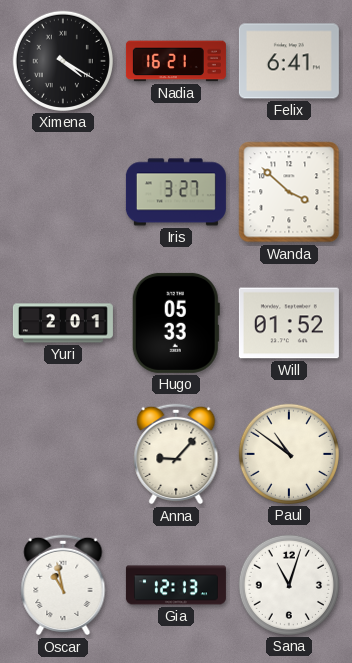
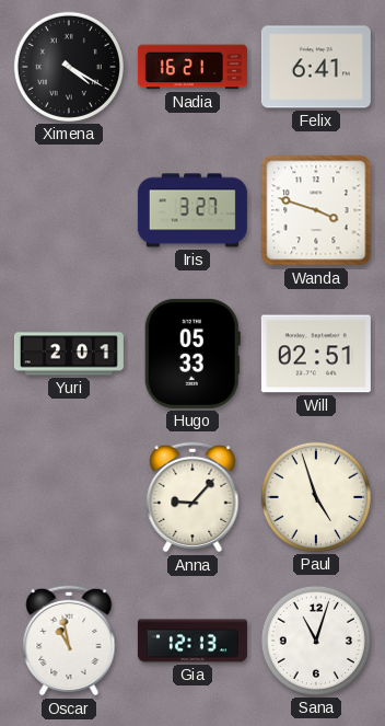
Wanda: 3:52 -> 3:48
Will: 01:52 -> 02:51
Paul: 10:51 -> 4:57
